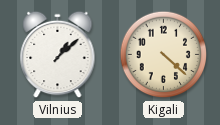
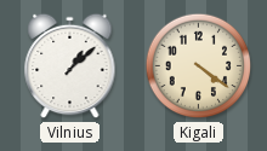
Kigali: 4:22 -> 4:21
